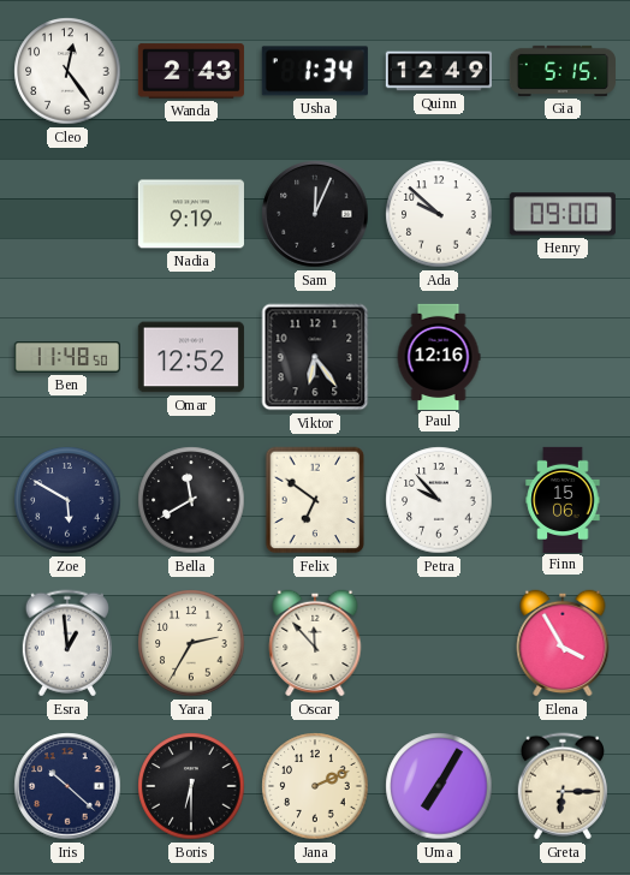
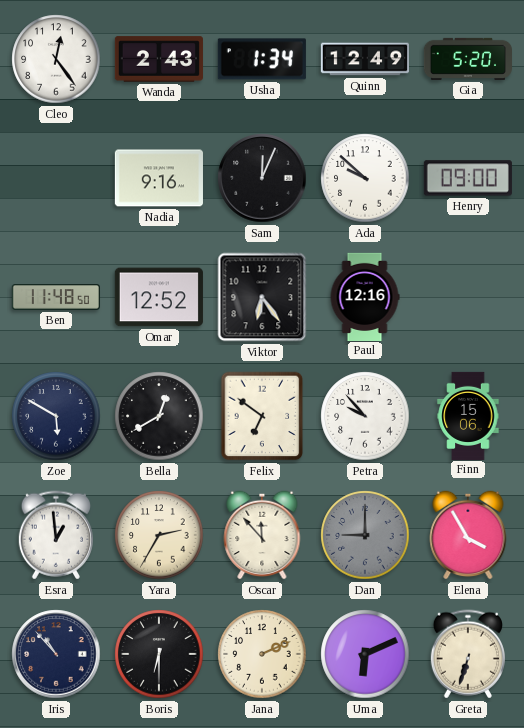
Gia: 5:15 -> 5:20
Nadia: 9:19 -> 9:16
Bella: 11:40 -> 12:40
Dan: none -> 9:00
Iris: 10:22 -> 10:53
Uma: 7:05 -> 6:11
Greta: 6:15 -> 6:33
